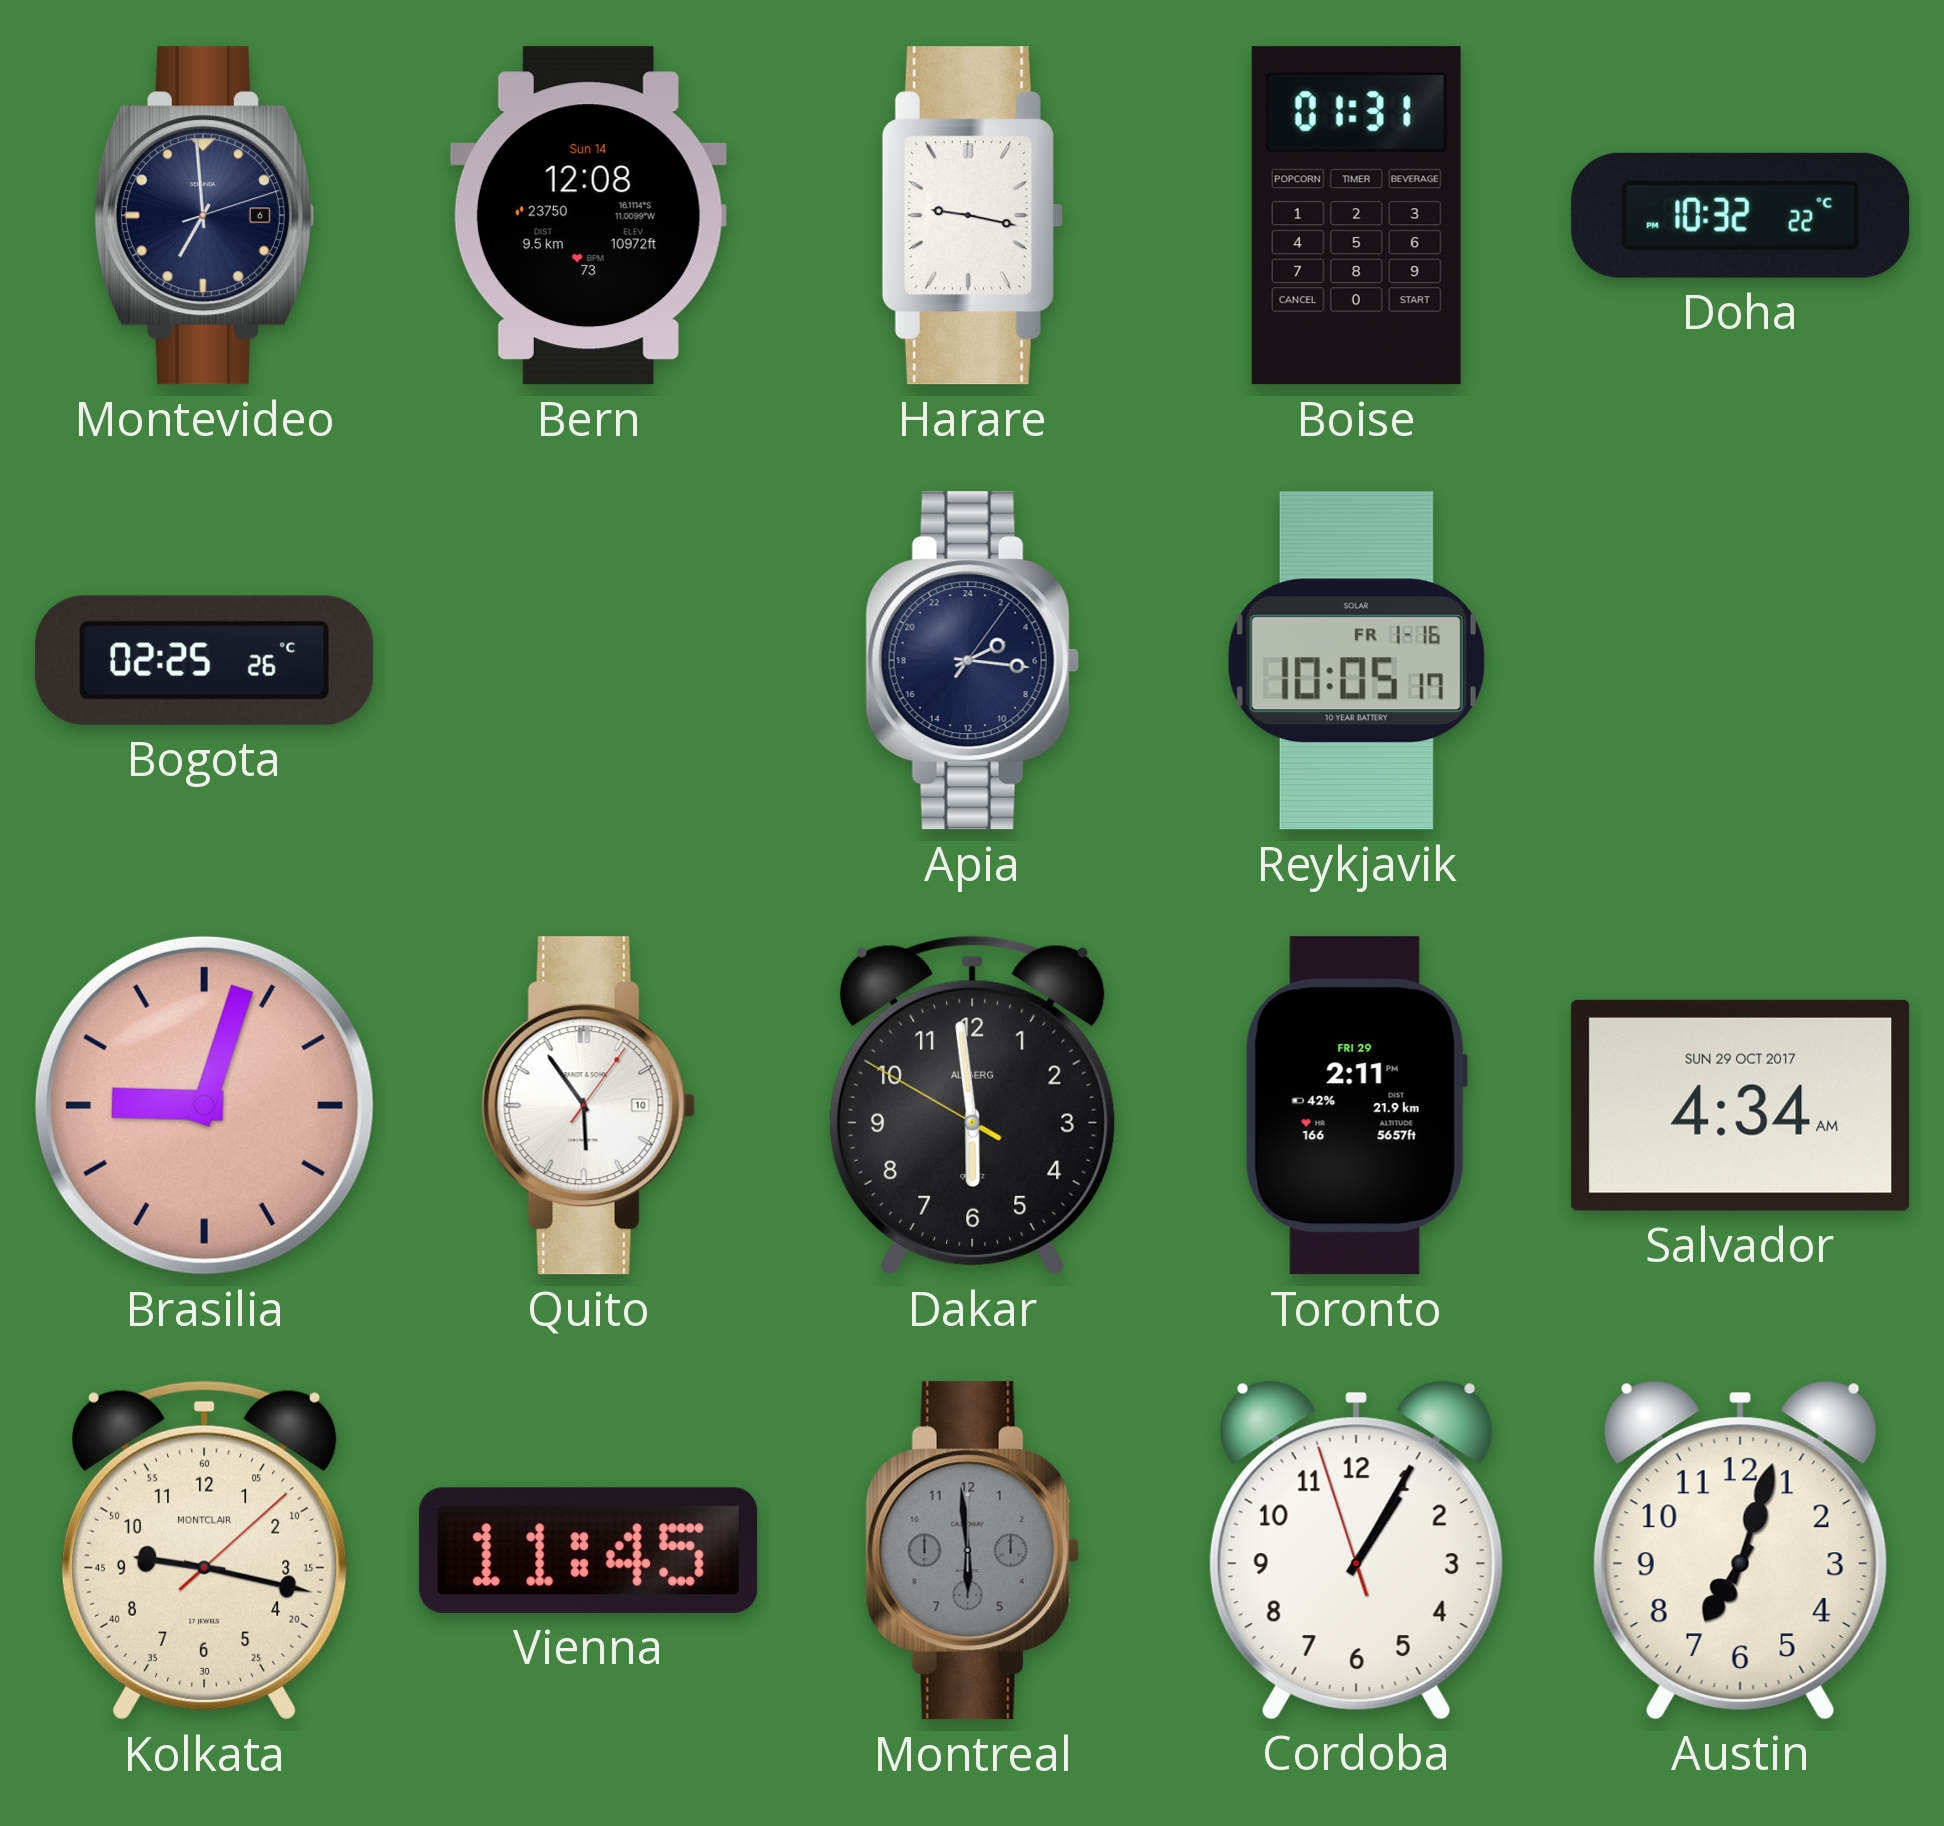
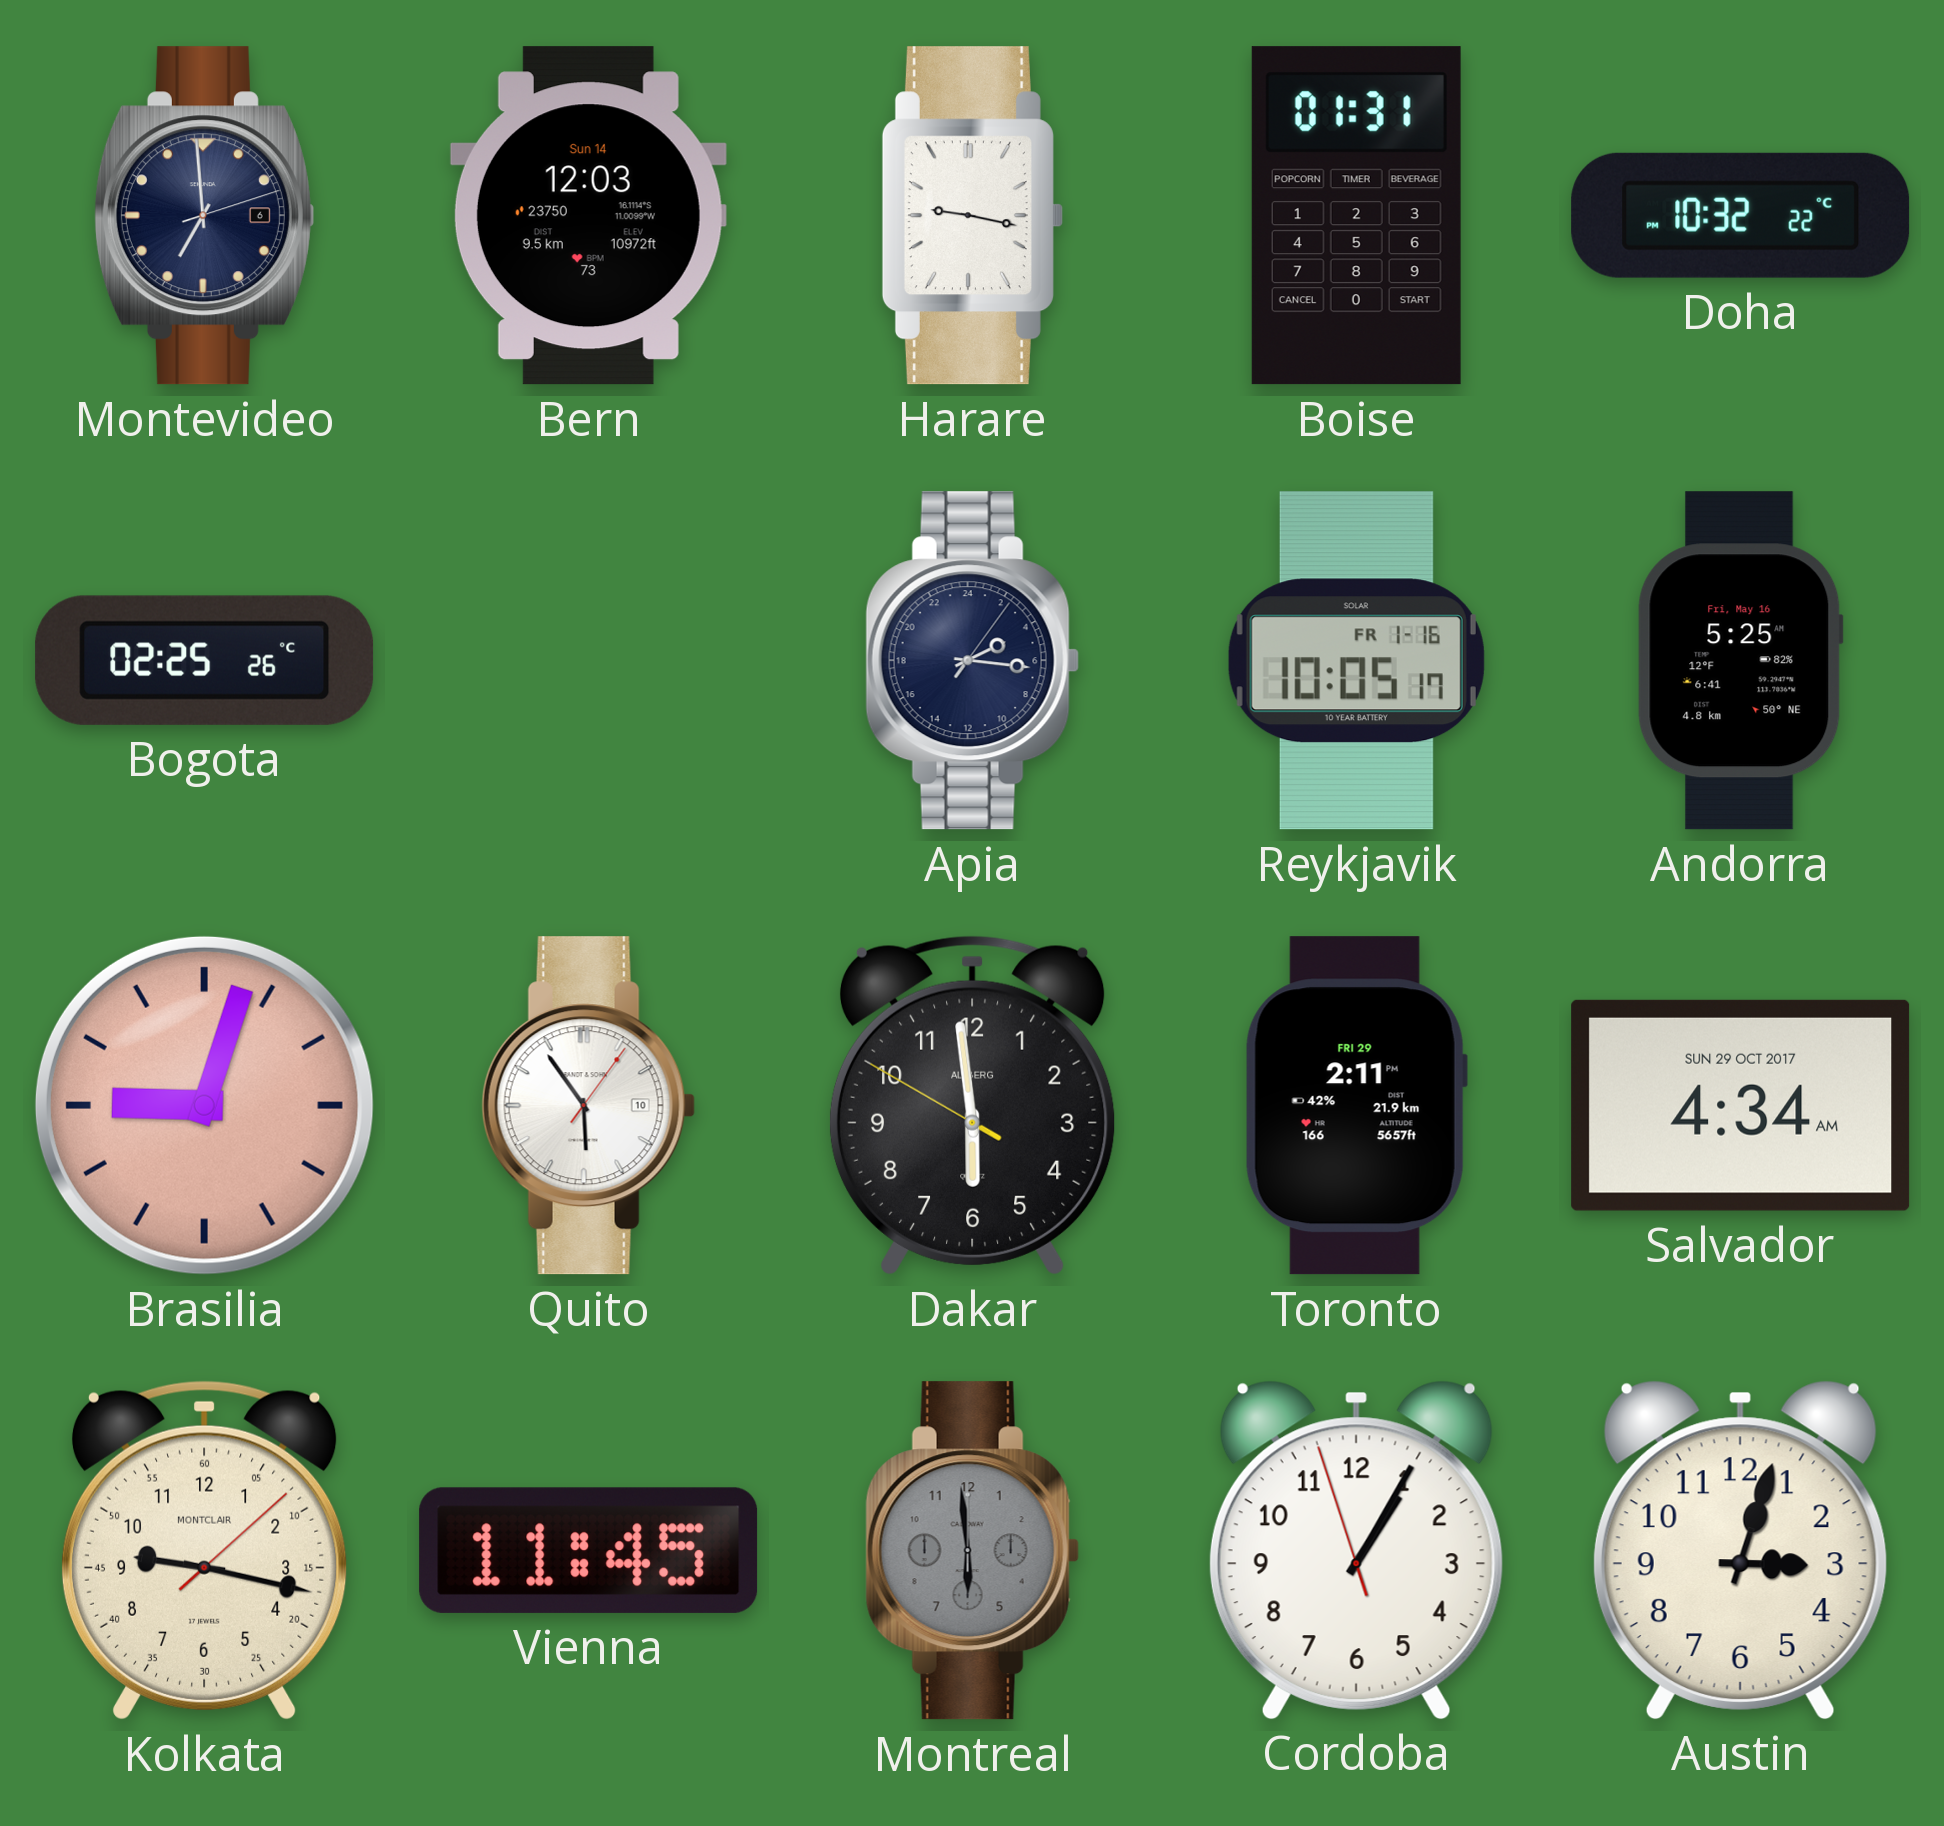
Bern: 12:08 -> 12:03
Andorra: none -> 5:25
Austin: 7:03 -> 3:03
